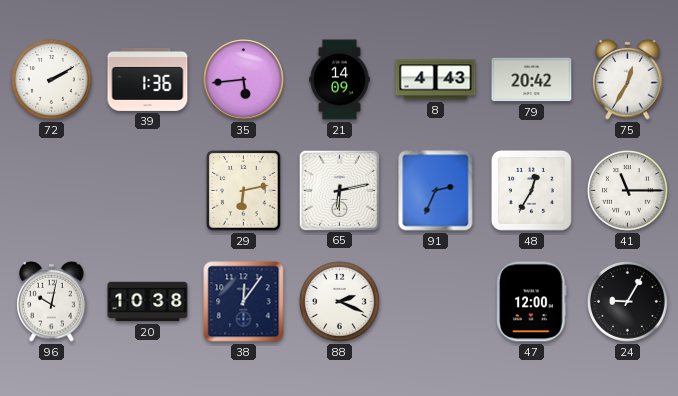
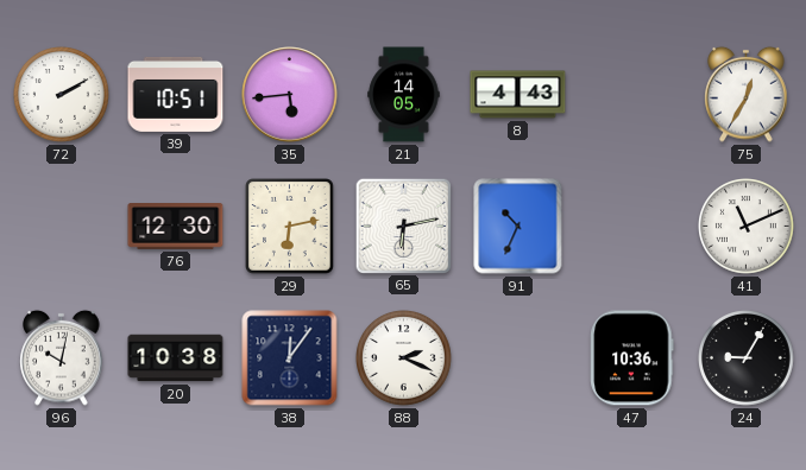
39: 1:36 -> 10:51
21: 14:09 -> 14:05
79: 20:42 -> none
76: none -> 12:30
91: 2:34 -> 10:34
48: 12:35 -> none
41: 11:15 -> 11:11
47: 12:00 -> 10:36
